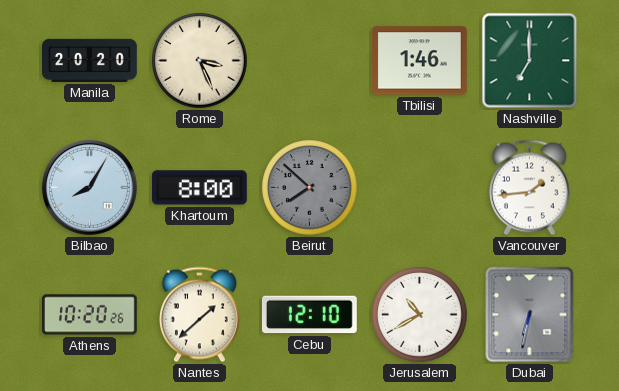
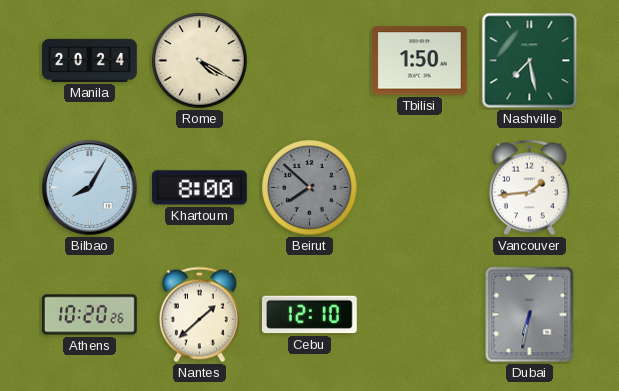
Manila: 20:20 -> 20:24
Rome: 3:26 -> 4:20
Tbilisi: 1:46 -> 1:50
Nashville: 7:00 -> 7:28
Jerusalem: 10:40 -> none
